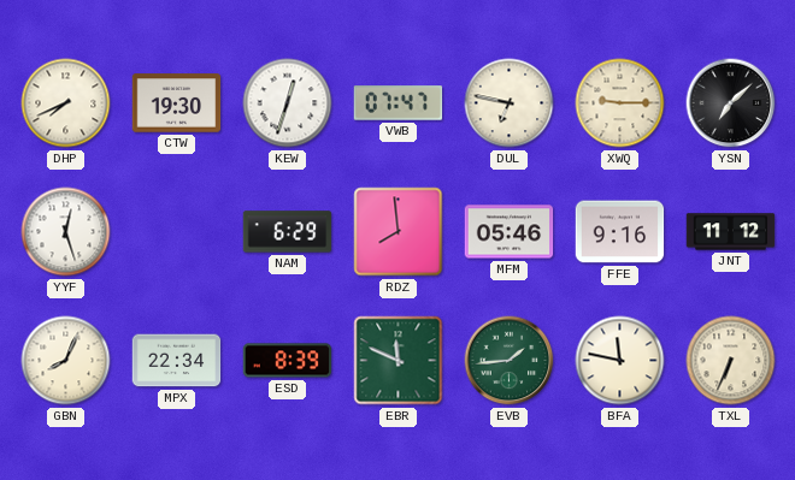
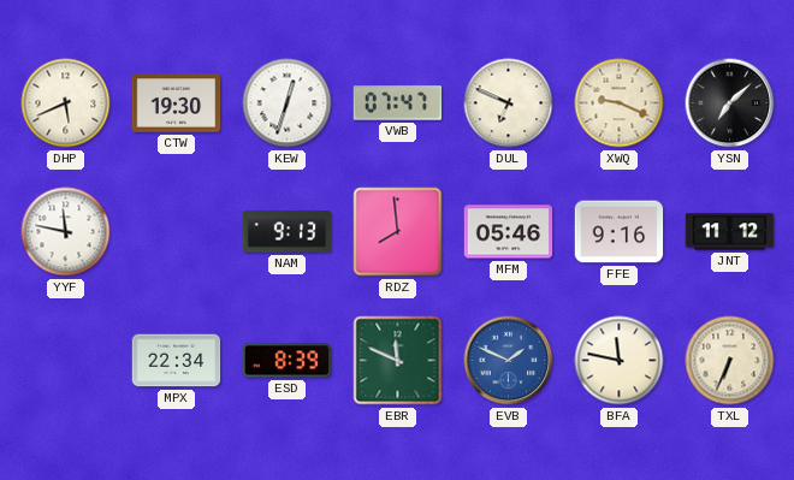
DHP: 7:41 -> 5:41
DUL: 6:47 -> 6:49
XWQ: 9:15 -> 9:19
YYF: 12:27 -> 11:47
NAM: 6:29 -> 9:13
GBN: 8:04 -> none
EVB: 1:44 -> 1:49
EVB dial: green -> blue
